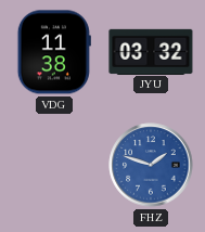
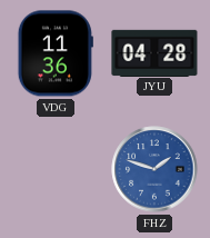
VDG: 11:38 -> 11:36
JYU: 03:32 -> 04:28
